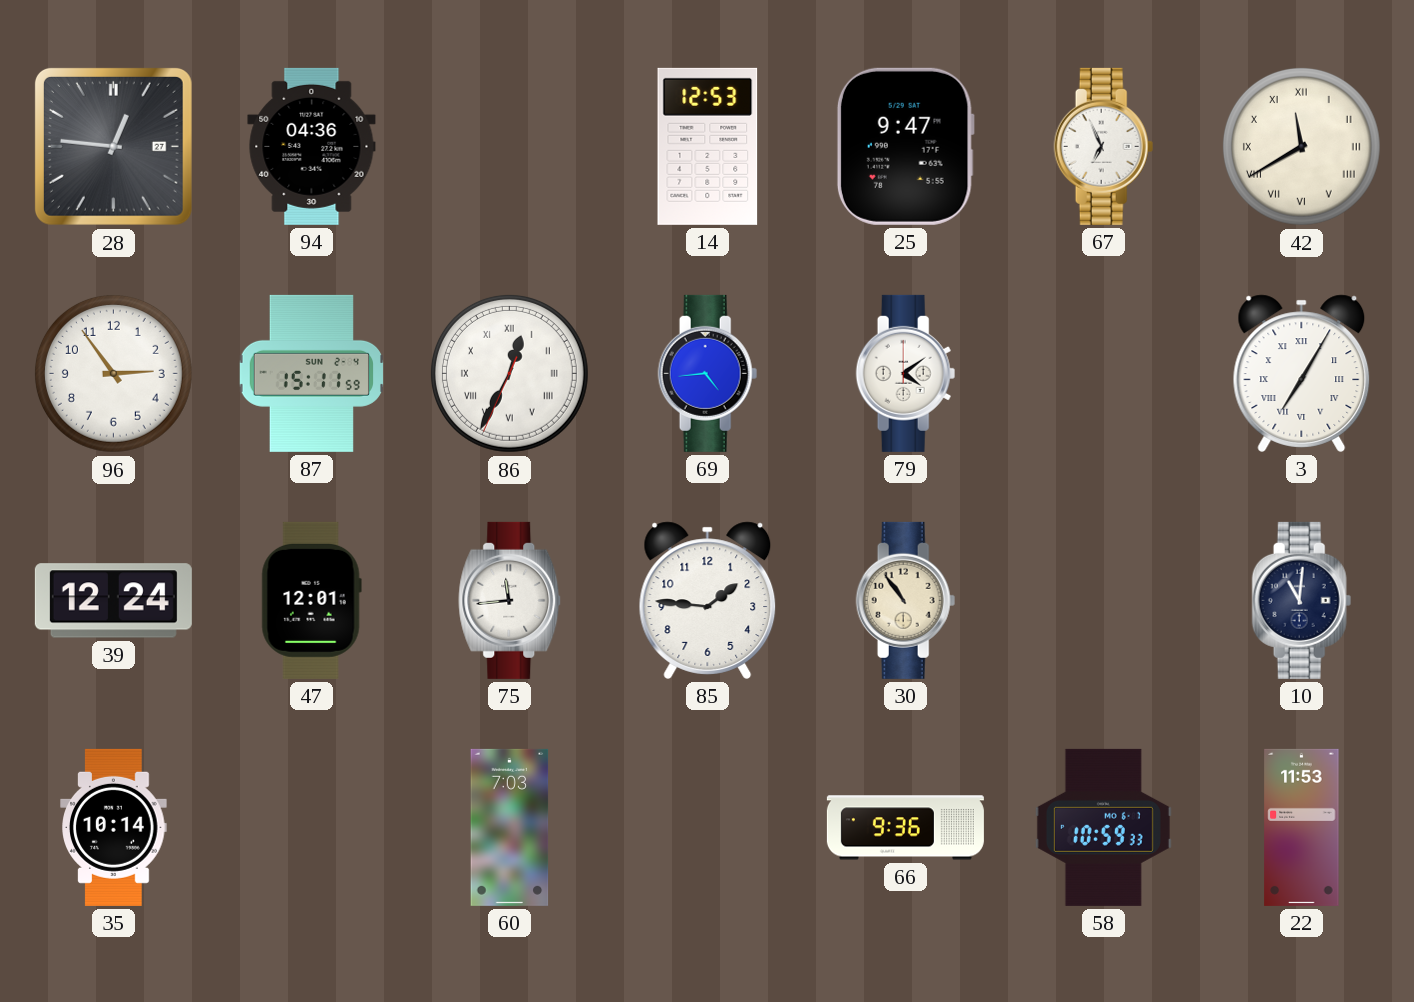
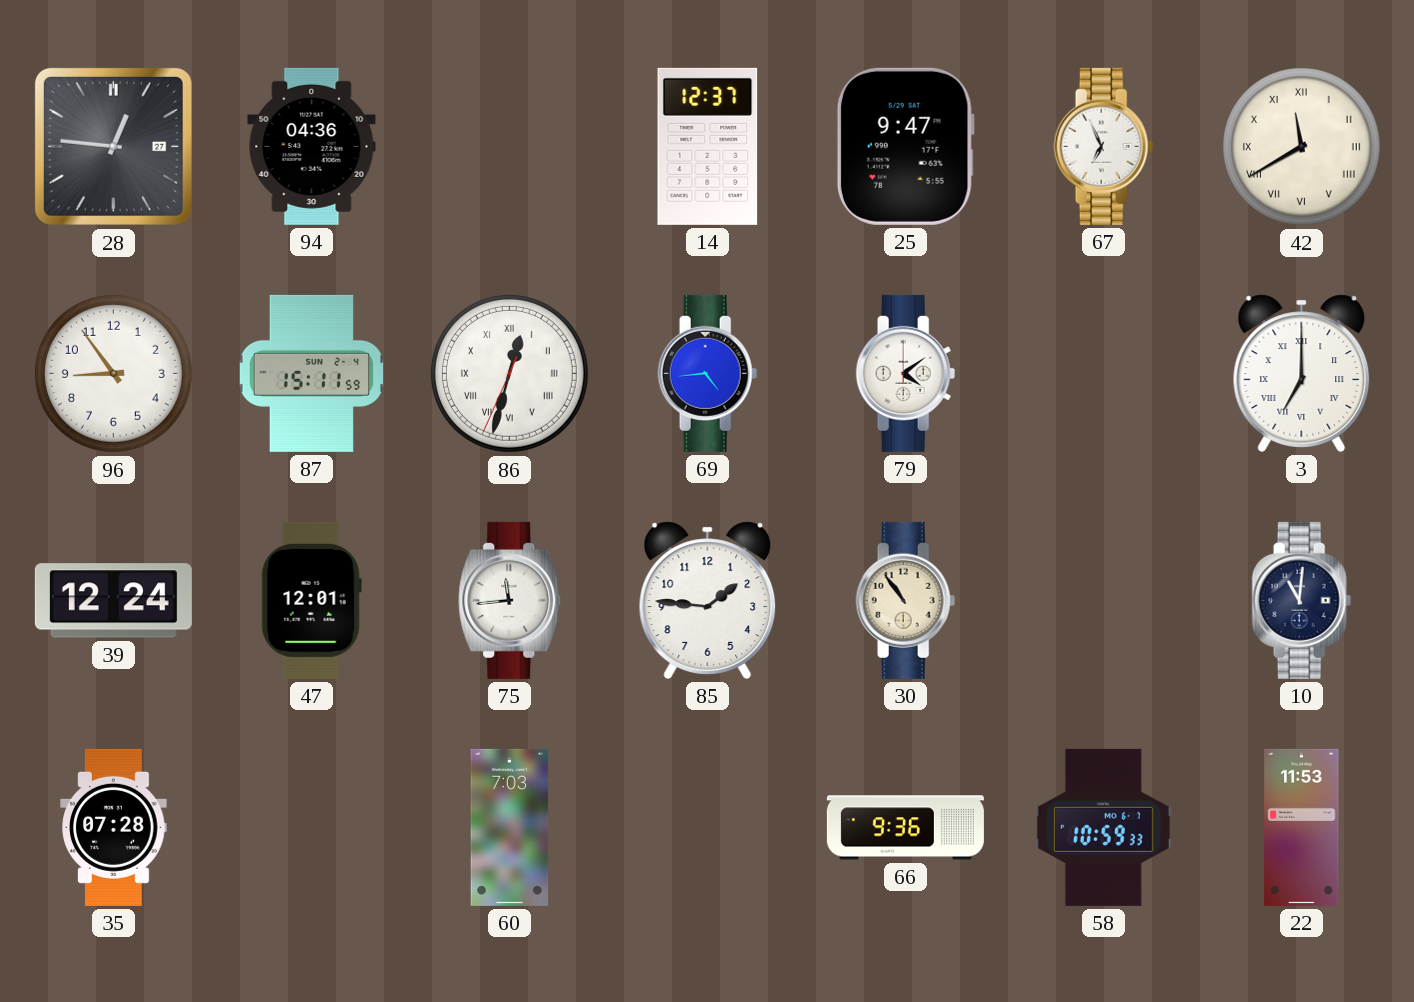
14: 12:53 -> 12:37
96: 2:54 -> 8:54
86: 12:34 -> 12:32
3: 7:05 -> 7:00
35: 10:14 -> 07:28
